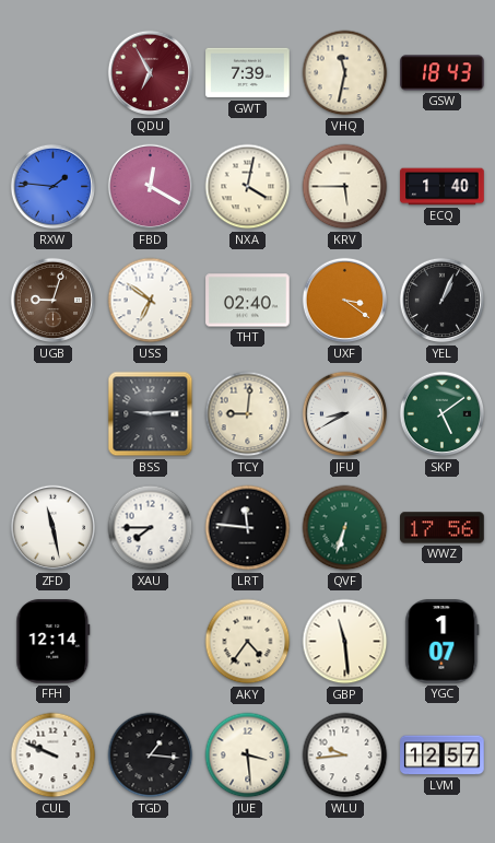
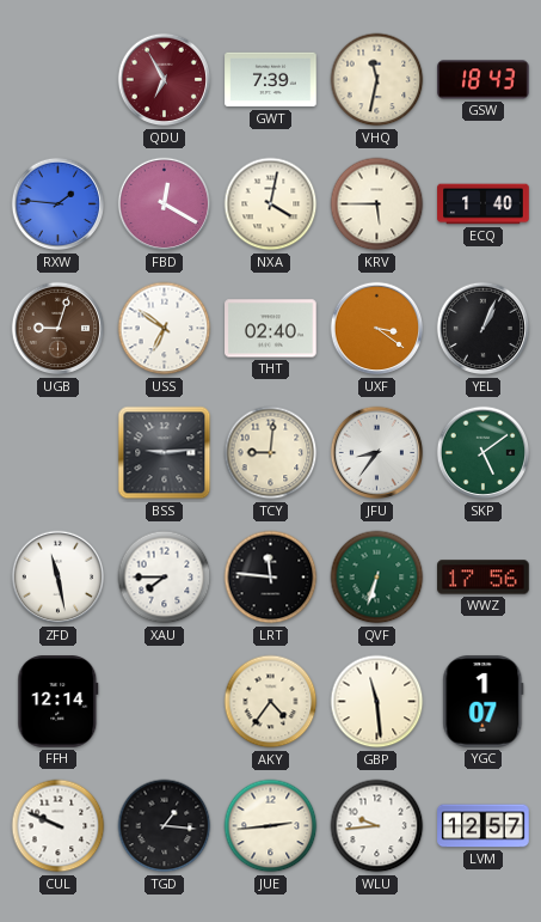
JFU: 8:40 -> 8:36
JUE: 3:29 -> 2:44
